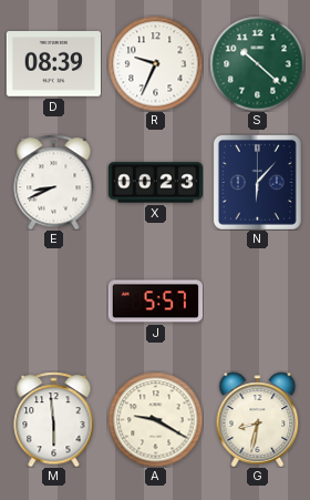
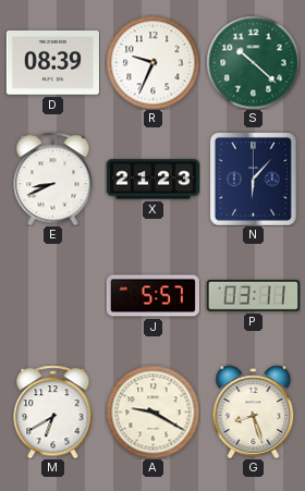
X: 00:23 -> 21:23
P: none -> 03:11
M: 5:59 -> 6:40
G: 8:32 -> 8:27
